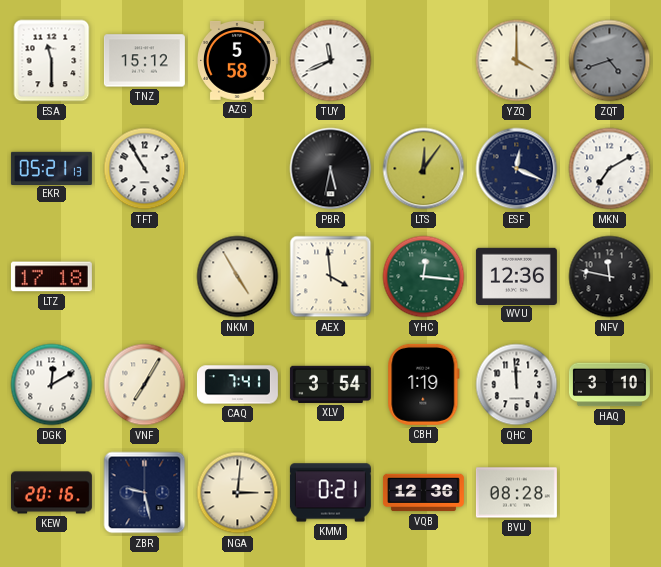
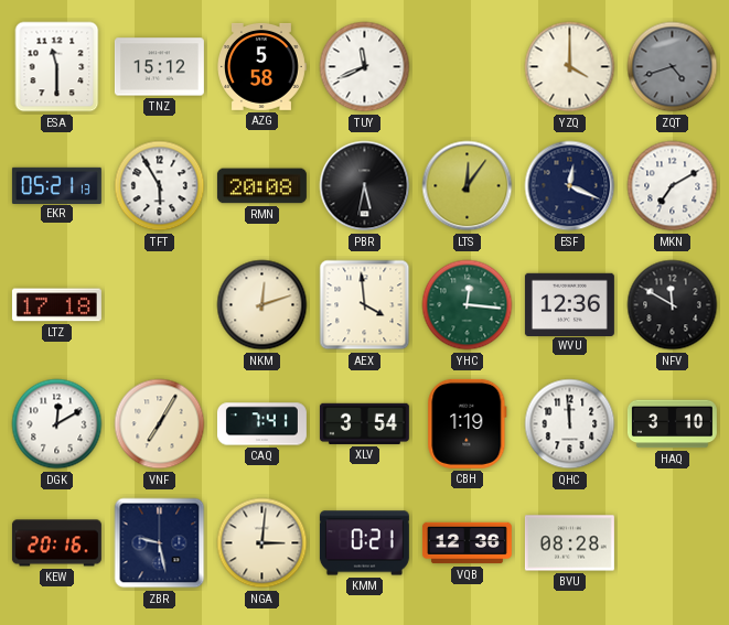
TFT: 10:55 -> 5:55
RMN: none -> 20:08
NKM: 4:55 -> 12:12
NFV: 11:47 -> 11:50
